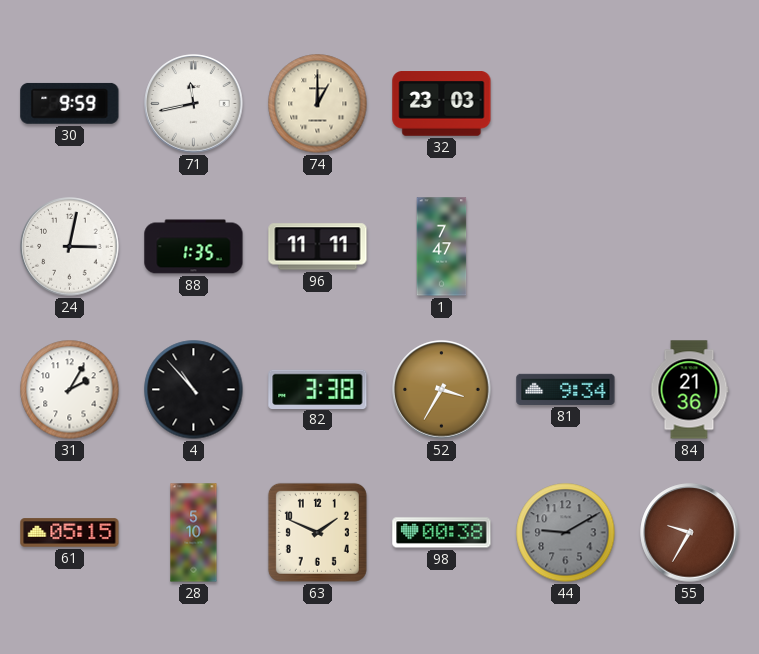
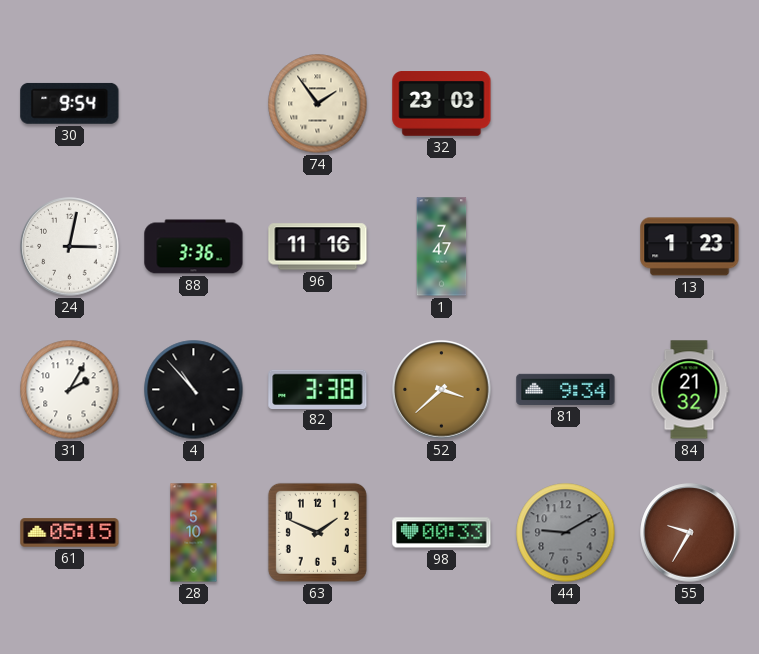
30: 9:59 -> 9:54
71: 11:43 -> none
74: 1:00 -> 1:54
88: 1:35 -> 3:36
96: 11:11 -> 11:16
13: none -> 1:23
52: 3:35 -> 3:38
84: 21:36 -> 21:32
98: 00:38 -> 00:33
